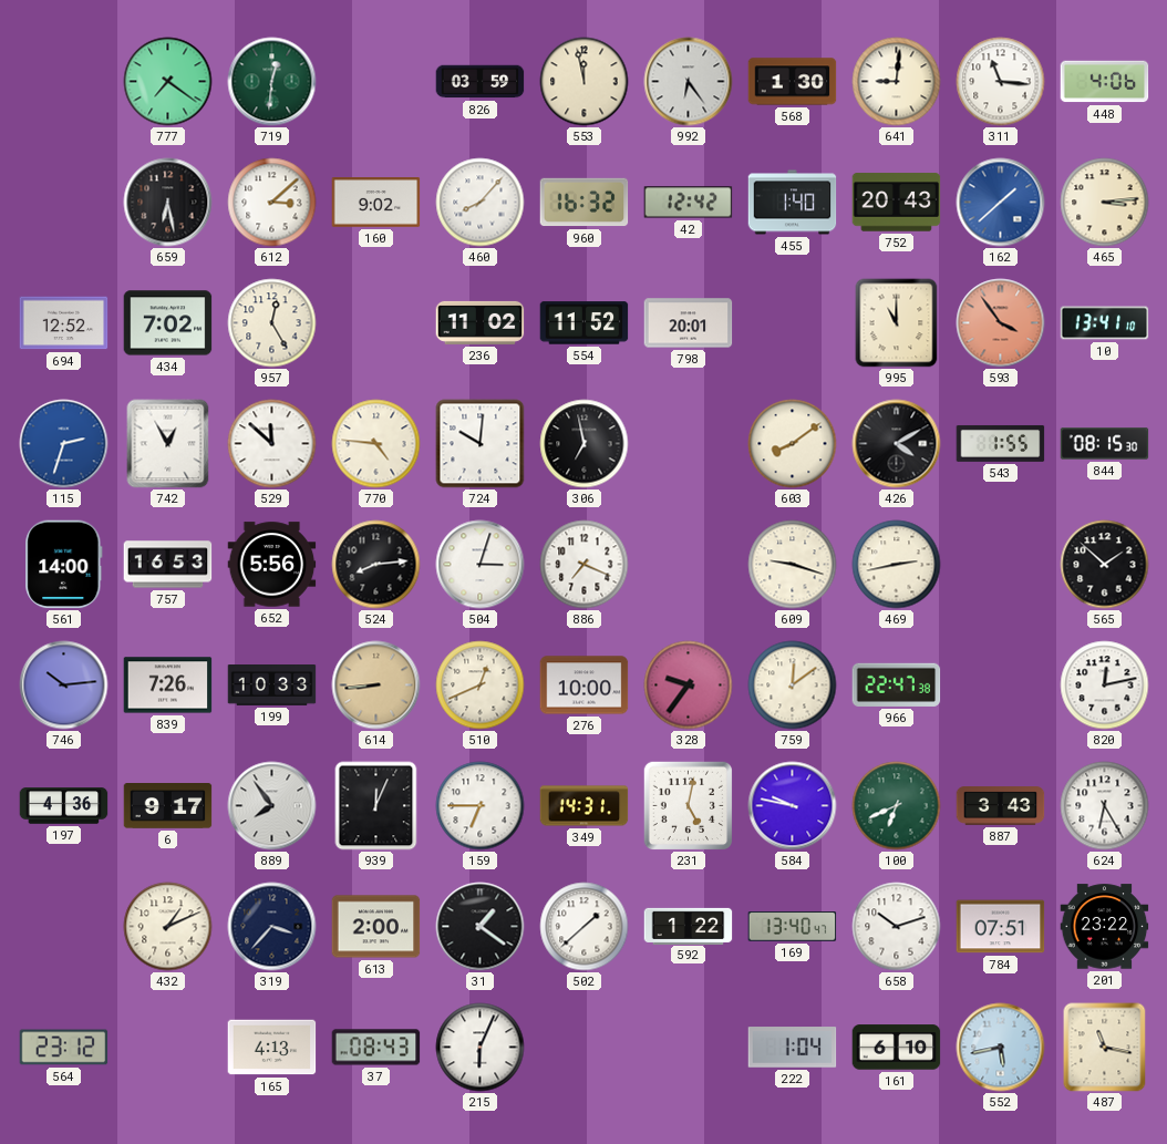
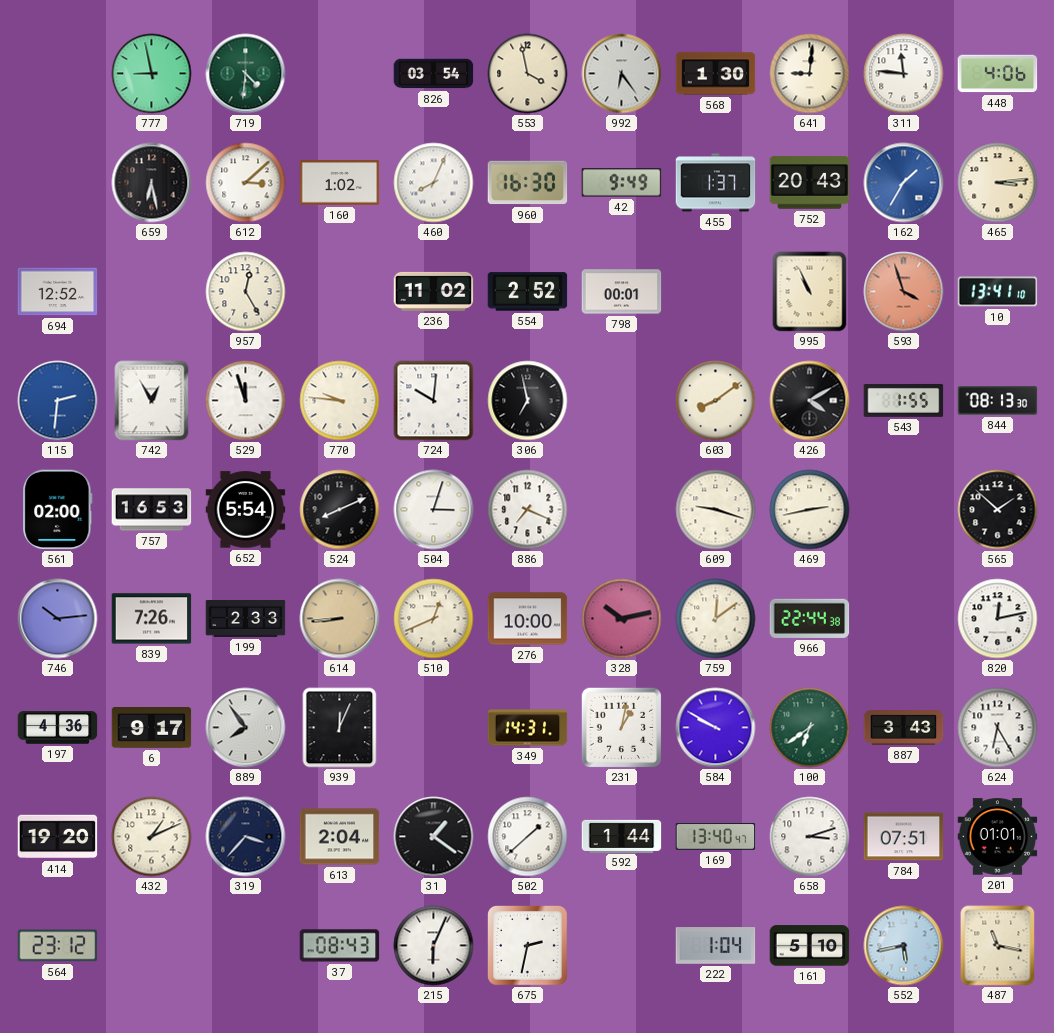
777: 7:21 -> 8:58
719: 12:31 -> 4:31
826: 03:59 -> 03:54
553: 11:58 -> 3:58
311: 11:16 -> 11:46
160: 9:02 -> 1:02
460: 8:07 -> 8:04
960: 16:32 -> 16:30
42: 12:42 -> 9:49
455: 1:40 -> 1:37
162: 1:38 -> 1:35
434: 7:02 -> none
554: 11:52 -> 2:52
798: 20:01 -> 00:01
995: 11:00 -> 10:56
593: 3:54 -> 3:57
115: 2:33 -> 2:31
529: 11:52 -> 11:57
770: 4:46 -> 9:46
844: 08:15 -> 08:13
561: 14:00 -> 02:00
652: 5:56 -> 5:54
524: 8:14 -> 8:11
199: 10:33 -> 2:33
328: 9:36 -> 10:13
966: 22:47 -> 22:44
159: 6:45 -> none
231: 5:02 -> 1:02
584: 9:47 -> 9:50
100: 6:41 -> 6:39
414: none -> 19:20
613: 2:00 -> 2:04
592: 1:22 -> 1:44
658: 10:12 -> 3:12
201: 23:22 -> 01:01
165: 4:13 -> none
675: none -> 2:32
161: 6:10 -> 5:10
